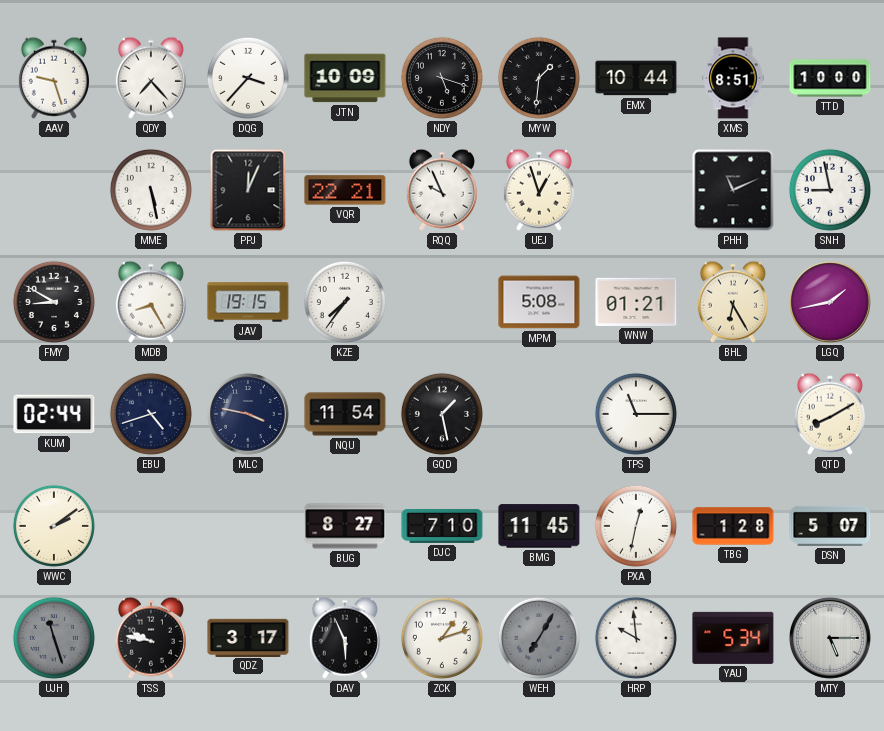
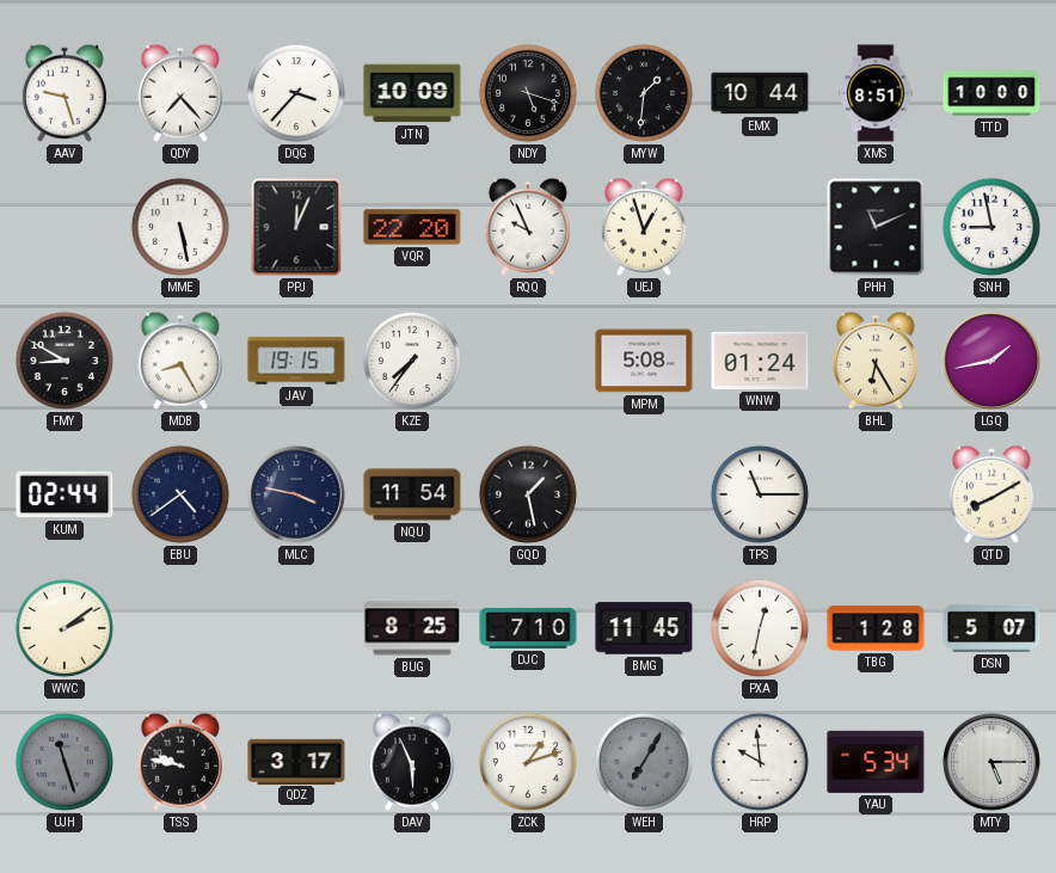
VQR: 22:21 -> 22:20
WNW: 01:21 -> 01:24
EBU: 4:42 -> 4:39
BUG: 8:27 -> 8:25
